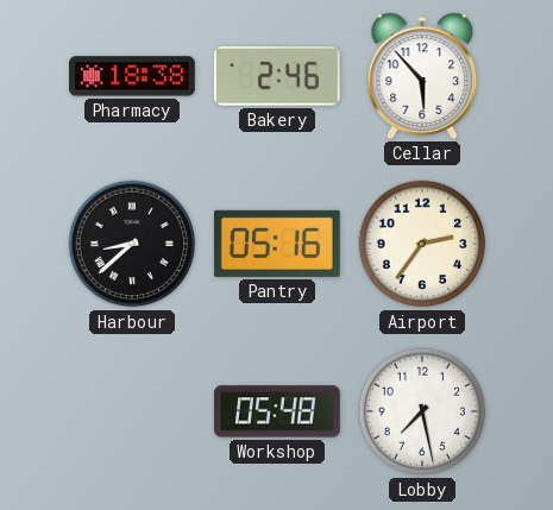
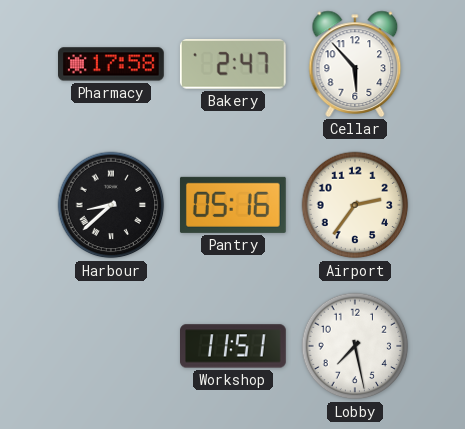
Pharmacy: 18:38 -> 17:58
Bakery: 2:46 -> 2:47
Workshop: 05:48 -> 11:51
